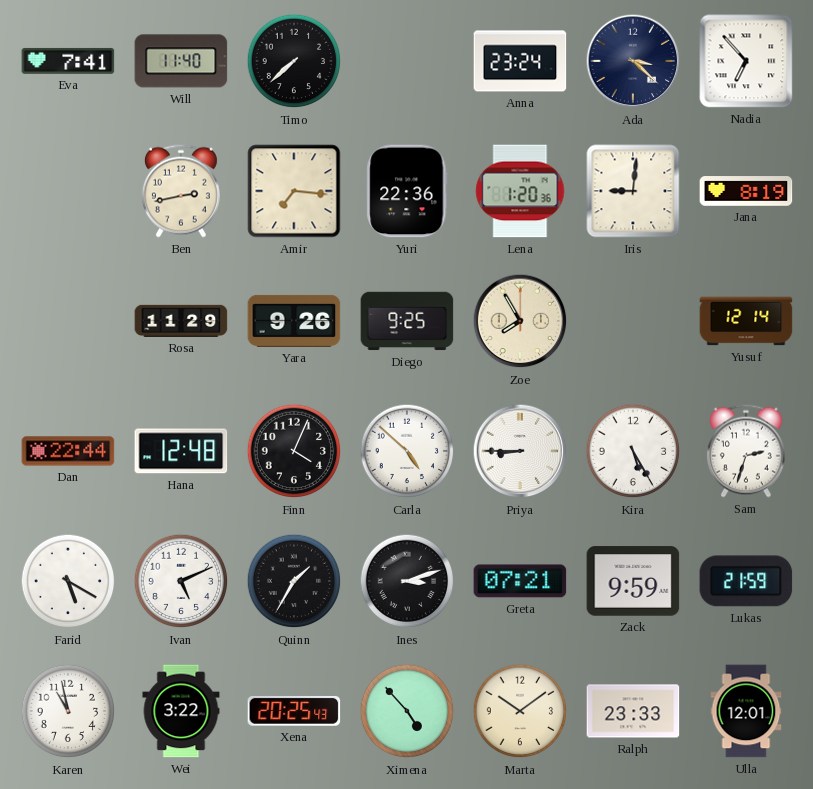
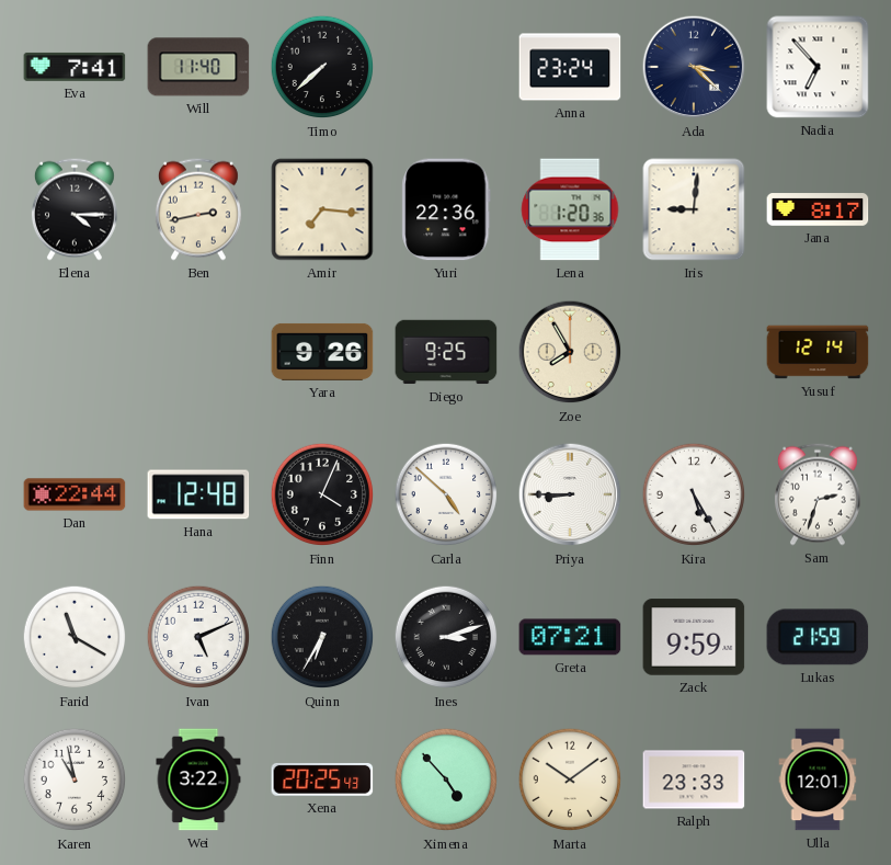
Elena: none -> 4:15
Jana: 8:19 -> 8:17
Rosa: 11:29 -> none
Farid: 5:20 -> 11:20
Quinn: 1:35 -> 6:35
